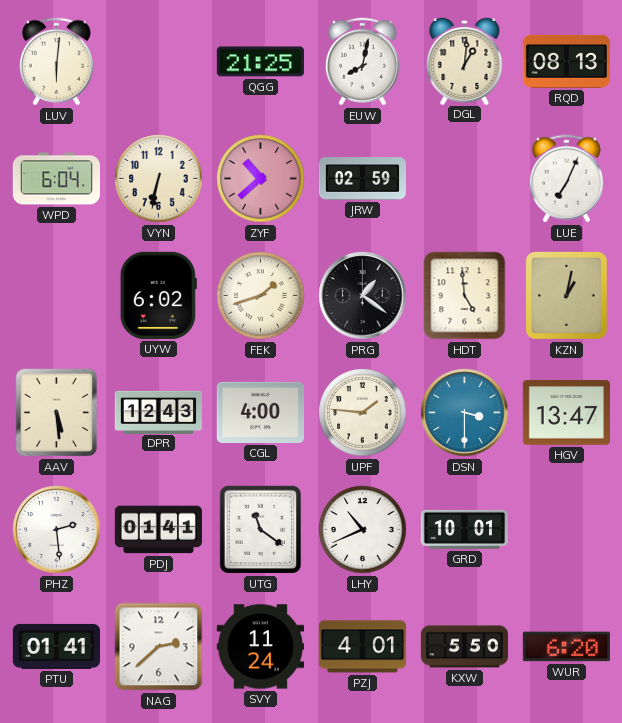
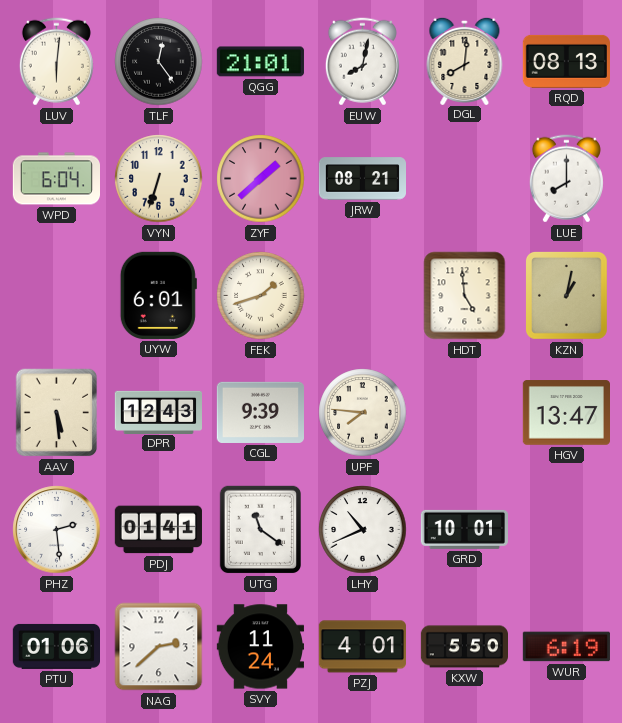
TLF: none -> 12:24
QGG: 21:25 -> 21:01
DGL: 1:01 -> 8:01
VYN: 6:32 -> 6:33
ZYF: 10:38 -> 1:38
JRW: 02:59 -> 08:21
LUE: 7:04 -> 8:00
UYW: 6:02 -> 6:01
PRG: 1:21 -> none
CGL: 4:00 -> 9:39
UPF: 1:46 -> 7:46
DSN: 3:30 -> none
PTU: 01:41 -> 01:06
WUR: 6:20 -> 6:19
